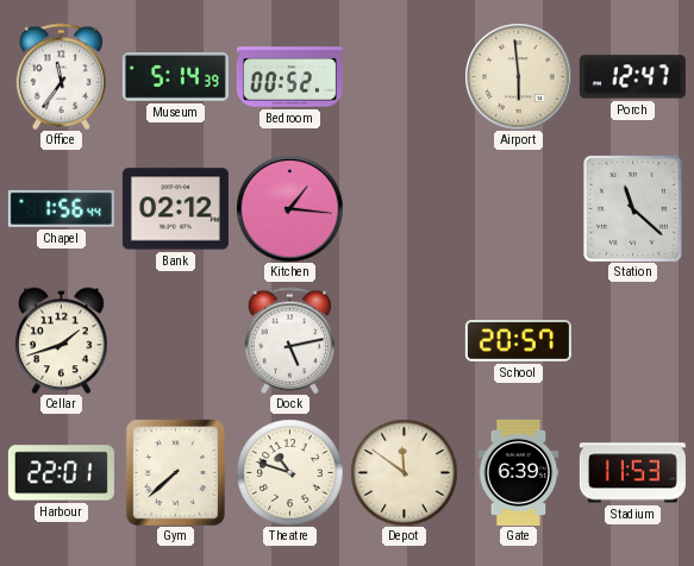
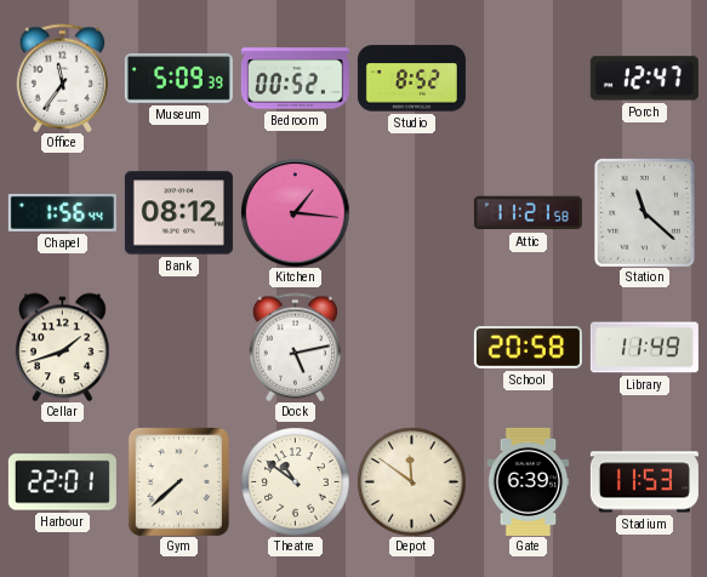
Museum: 5:14 -> 5:09
Studio: none -> 8:52
Airport: 5:59 -> none
Bank: 02:12 -> 08:12
Attic: none -> 11:21
School: 20:57 -> 20:58
Library: none -> 11:49
Theatre: 10:48 -> 10:51
